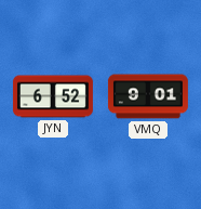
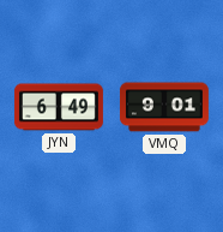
JYN: 6:52 -> 6:49
